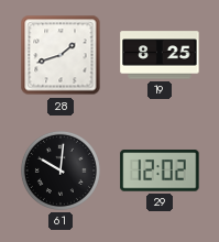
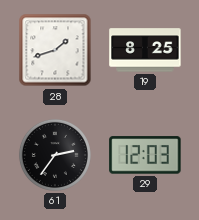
61: 10:01 -> 2:36
29: 12:02 -> 12:03
